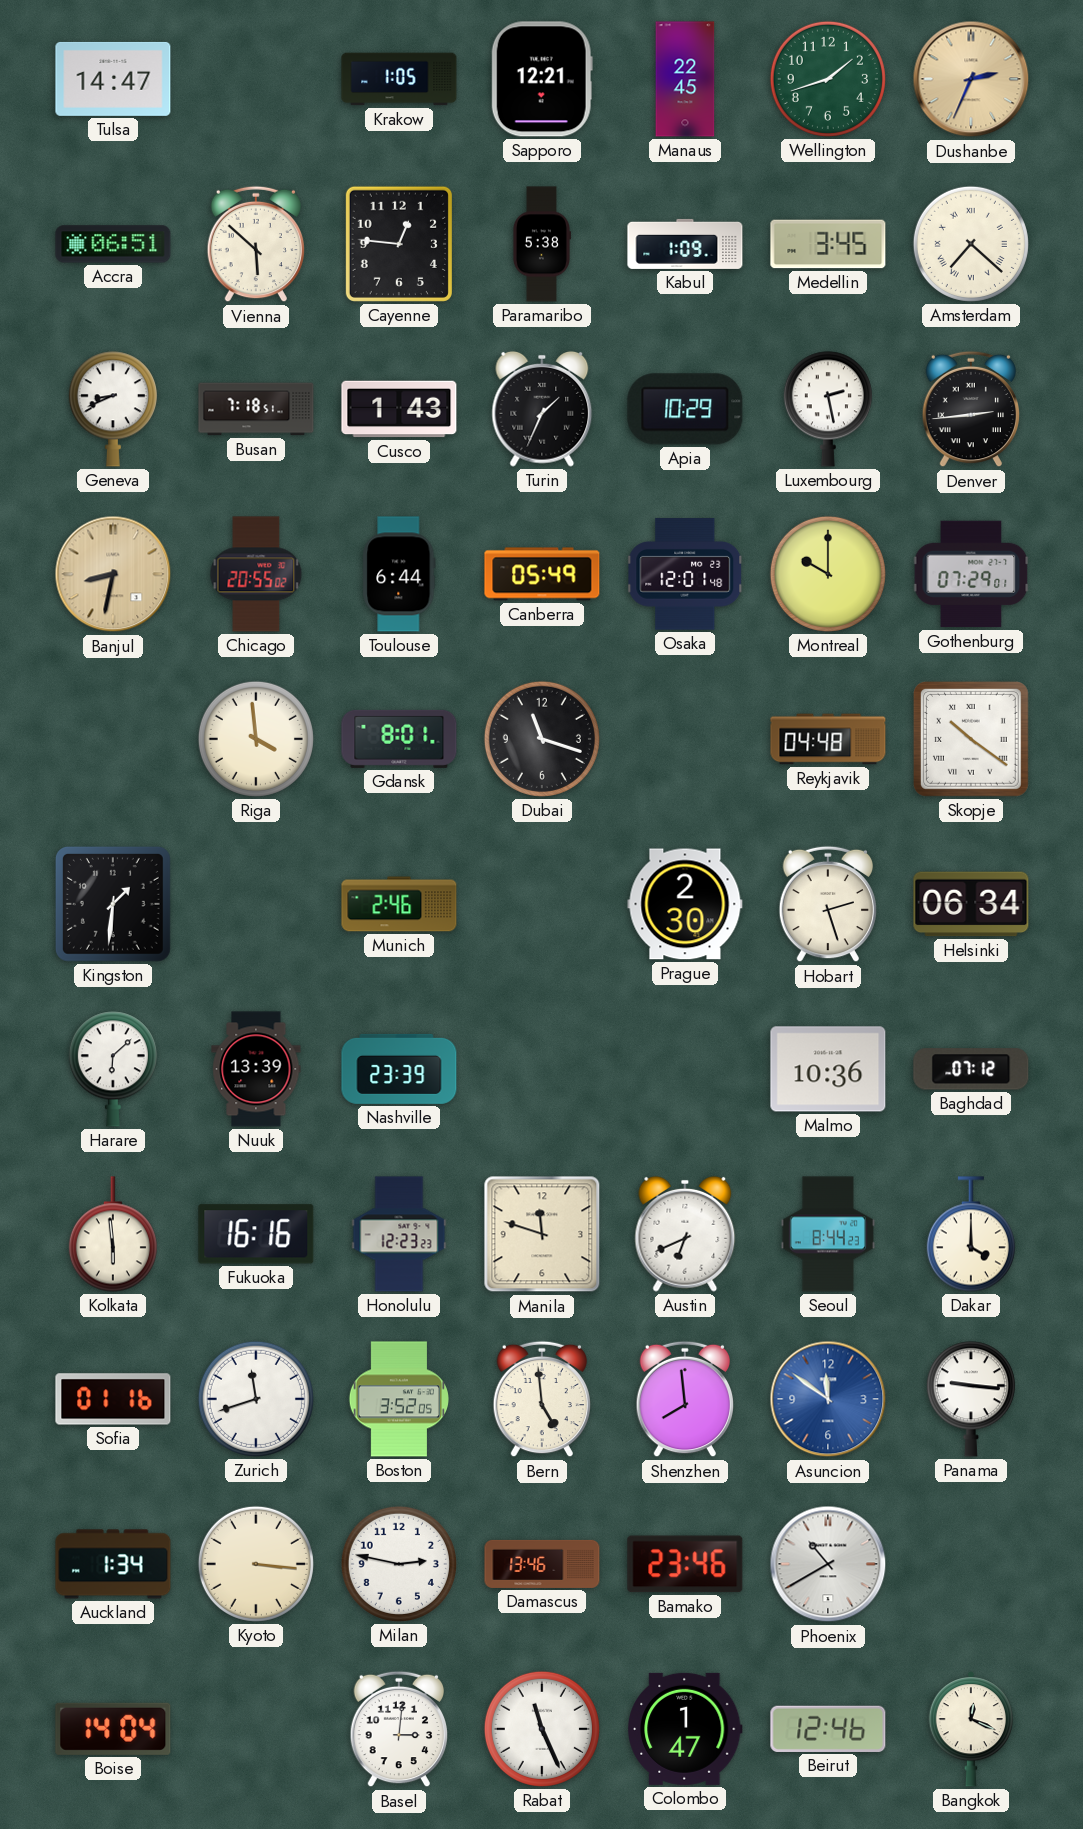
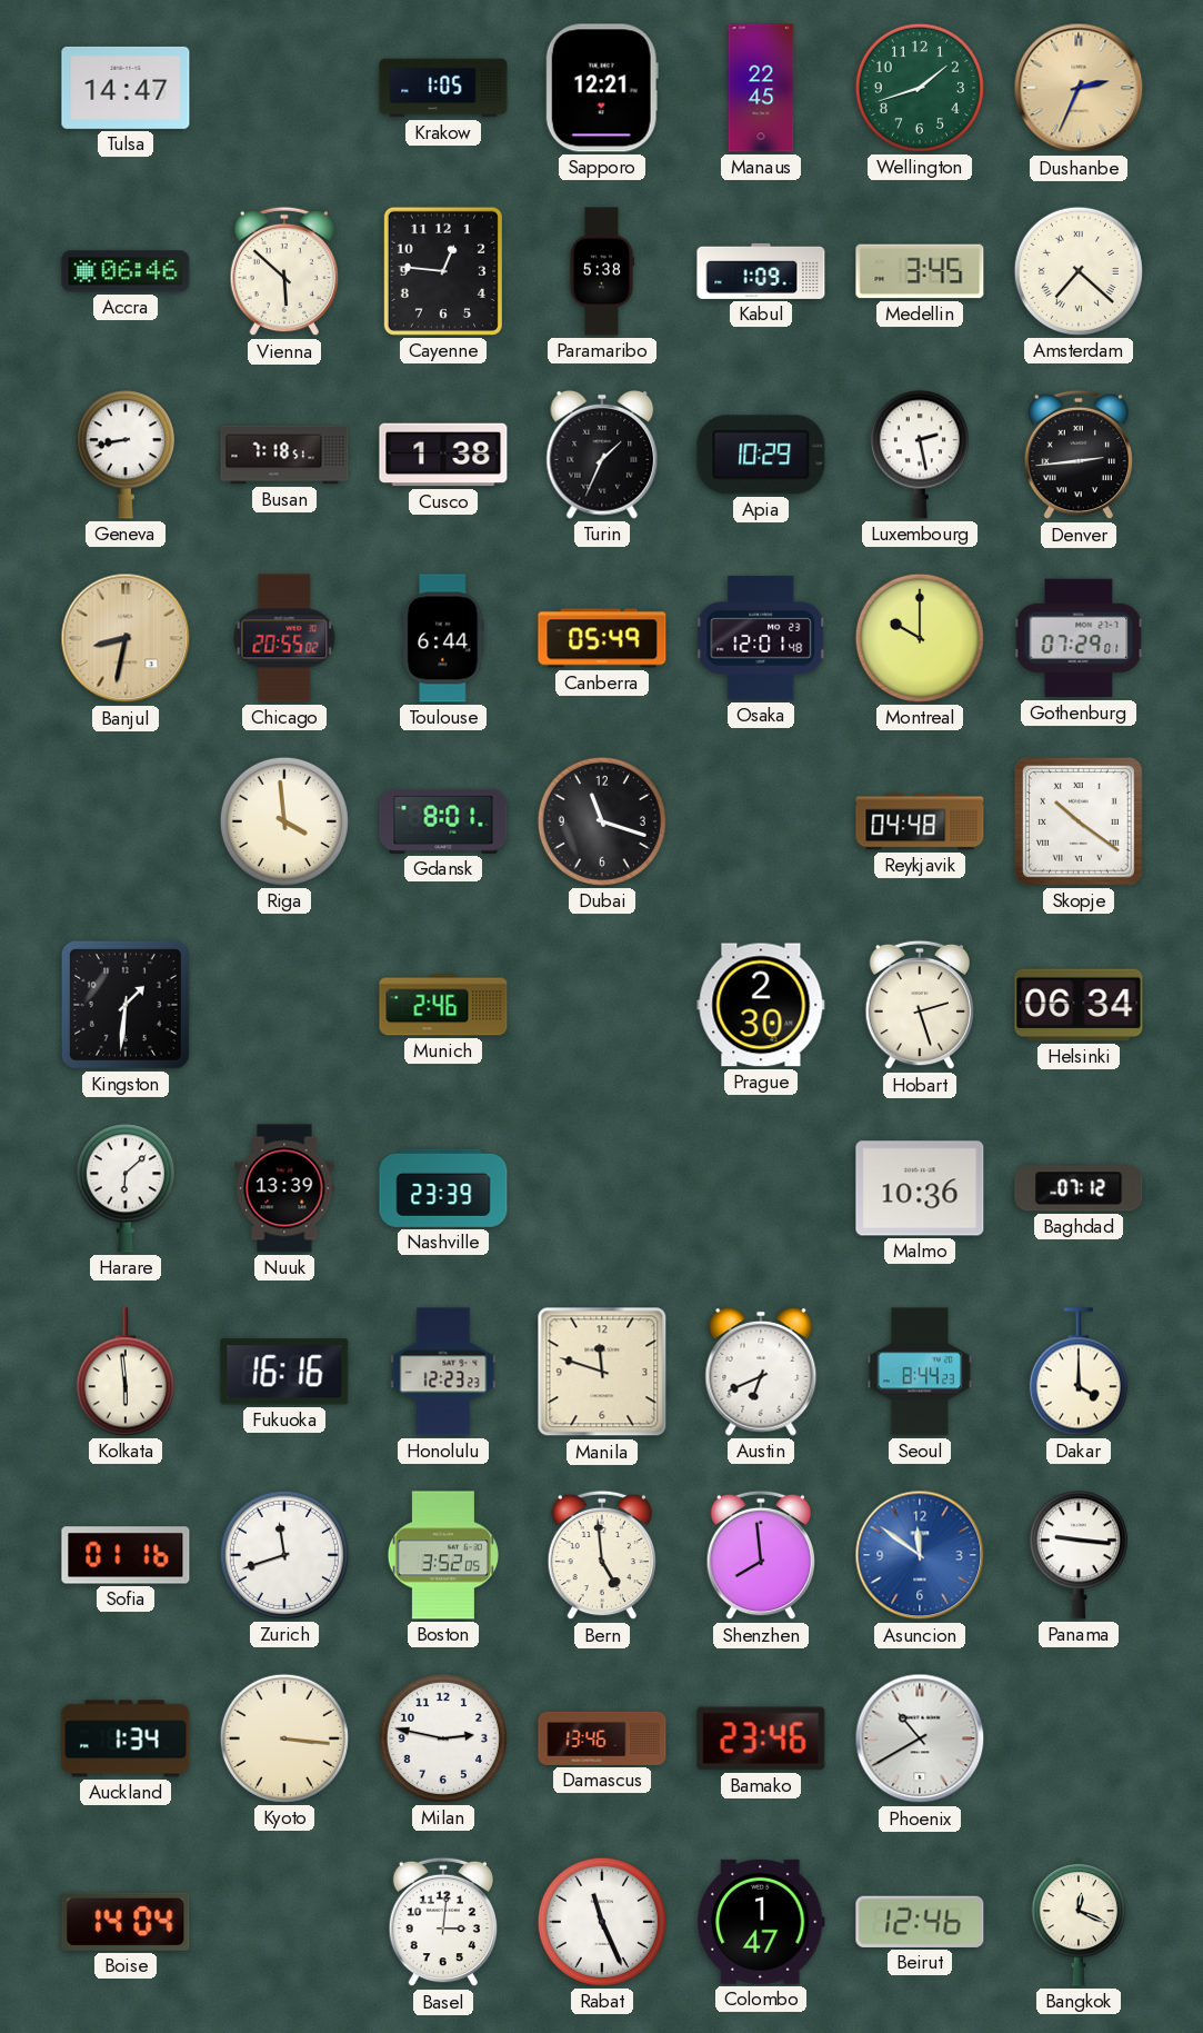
Accra: 06:51 -> 06:46
Geneva: 8:41 -> 8:43
Cusco: 1:43 -> 1:38
